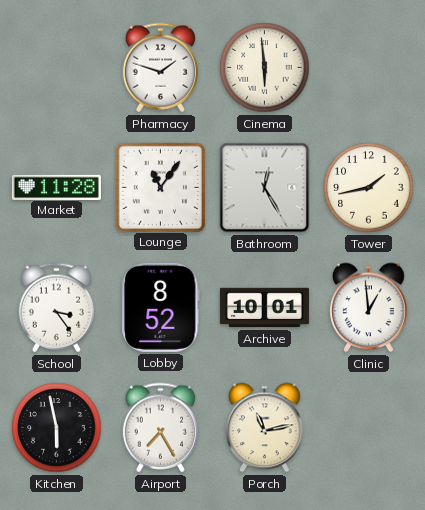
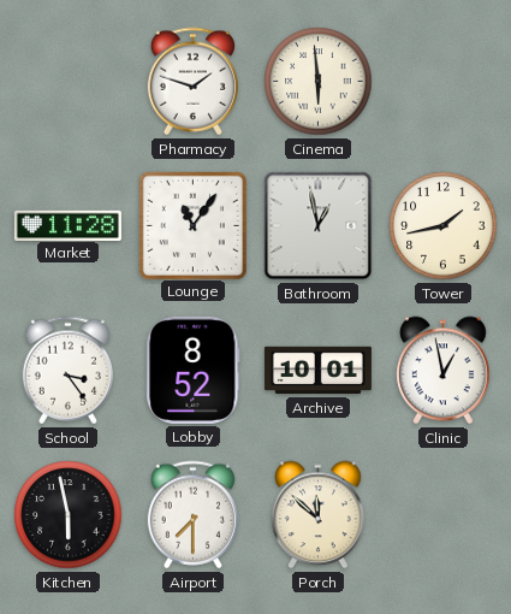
Bathroom: 12:25 -> 12:58
Clinic: 12:59 -> 12:58
Airport: 7:25 -> 7:30
Porch: 11:13 -> 11:52
